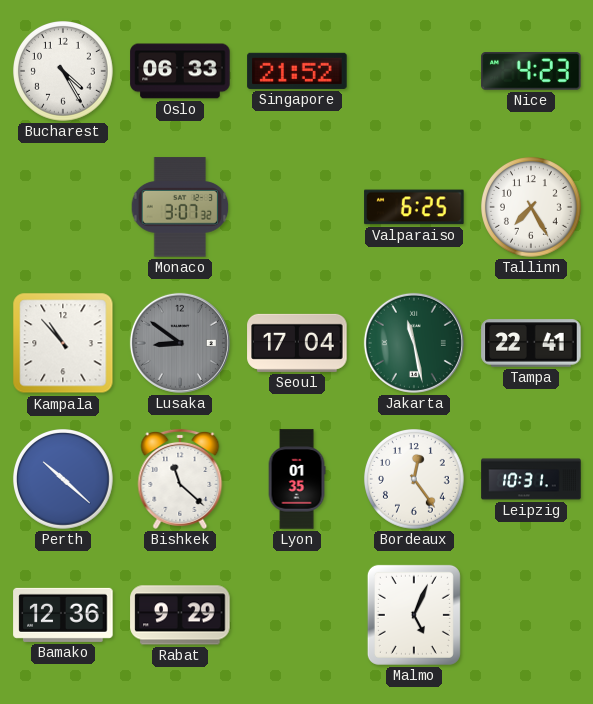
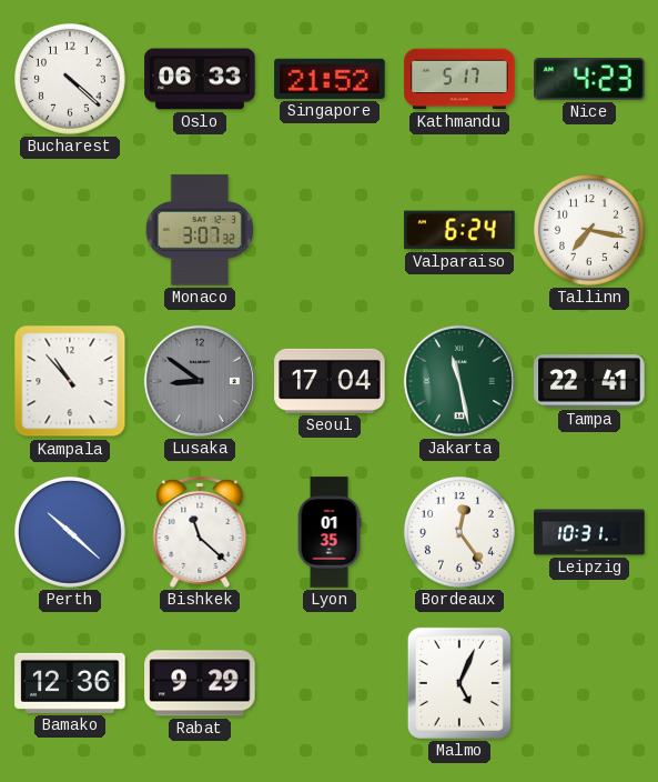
Bucharest: 4:25 -> 4:22
Kathmandu: none -> 5:17
Valparaiso: 6:25 -> 6:24
Tallinn: 7:25 -> 7:17
